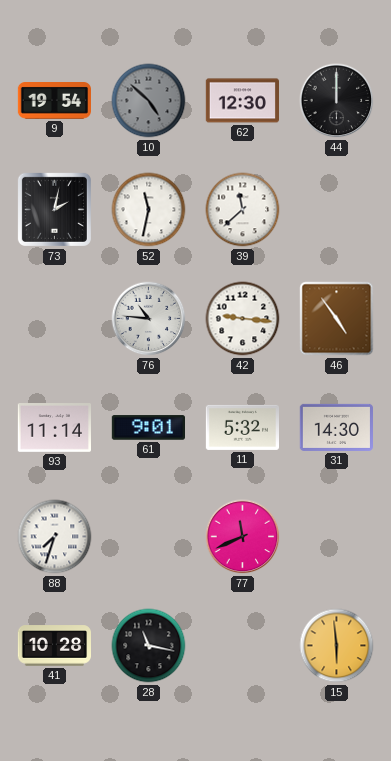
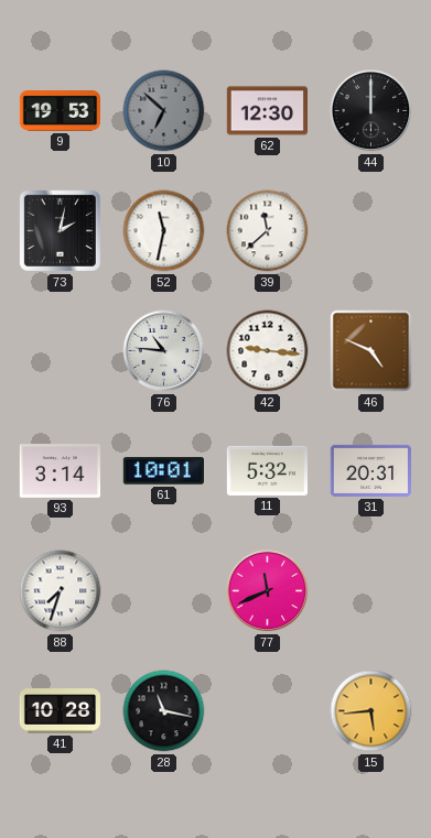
9: 19:54 -> 19:53
10: 4:52 -> 6:52
46: 4:54 -> 4:49
93: 11:14 -> 3:14
61: 9:01 -> 10:01
31: 14:30 -> 20:31
15: 5:59 -> 5:44
